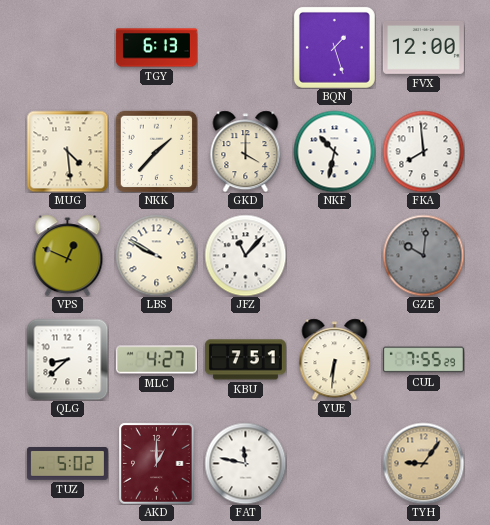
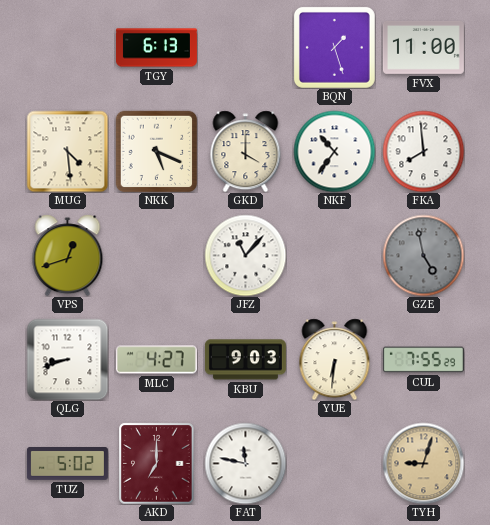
FVX: 12:00 -> 11:00
NKK: 1:37 -> 5:19
NKF: 10:32 -> 10:36
VPS: 12:49 -> 12:42
LBS: 9:50 -> none
GZE: 10:01 -> 4:58
QLG: 8:38 -> 8:42
KBU: 7:51 -> 9:03
AKD: 1:00 -> 7:00
TYH: 9:06 -> 9:03
